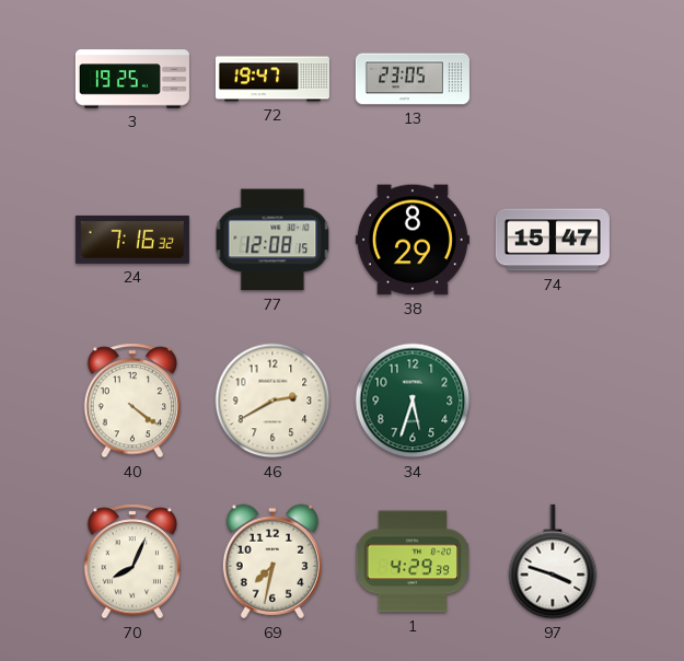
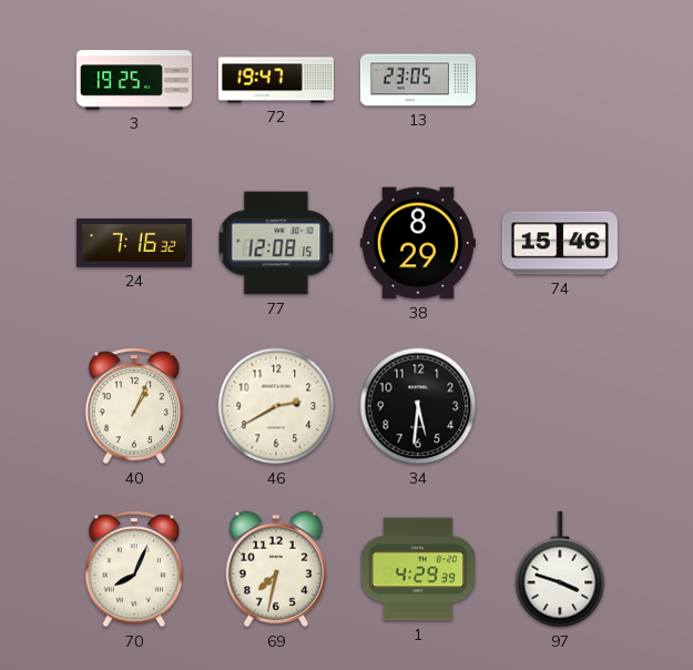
74: 15:47 -> 15:46
40: 4:21 -> 1:04
34: 5:33 -> 5:31
34 dial: green -> black
